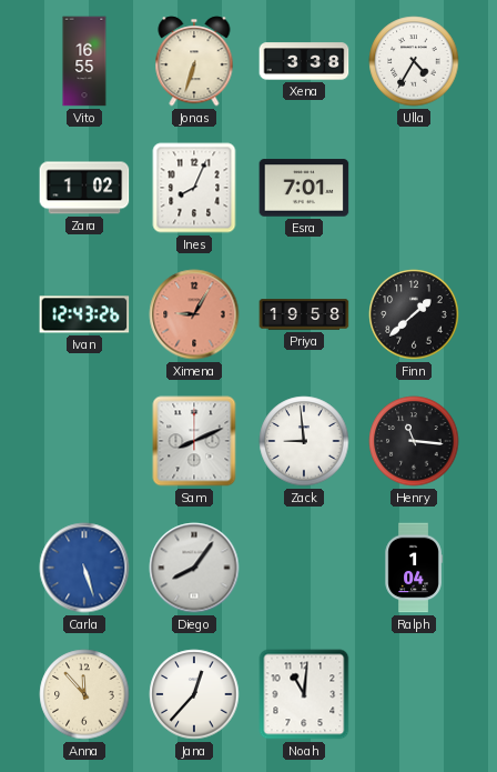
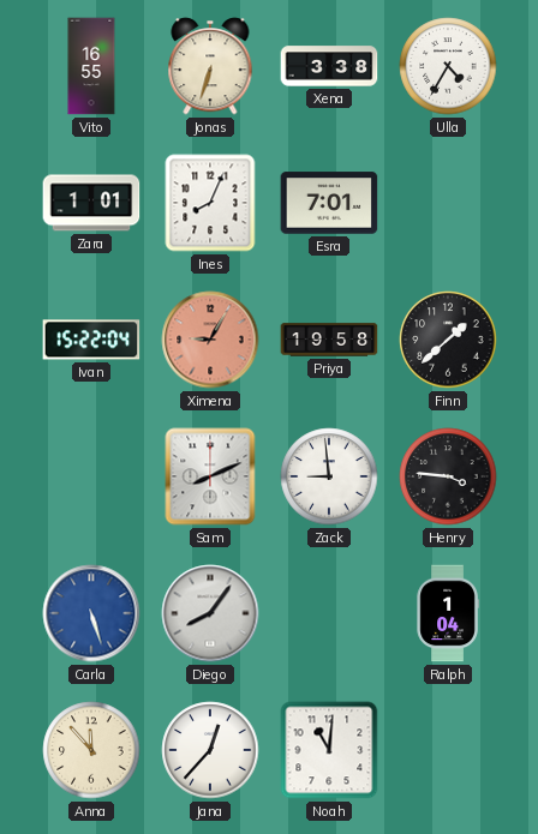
Zara: 1:02 -> 1:01
Ivan: 12:43 -> 15:22
Henry: 11:16 -> 3:46
